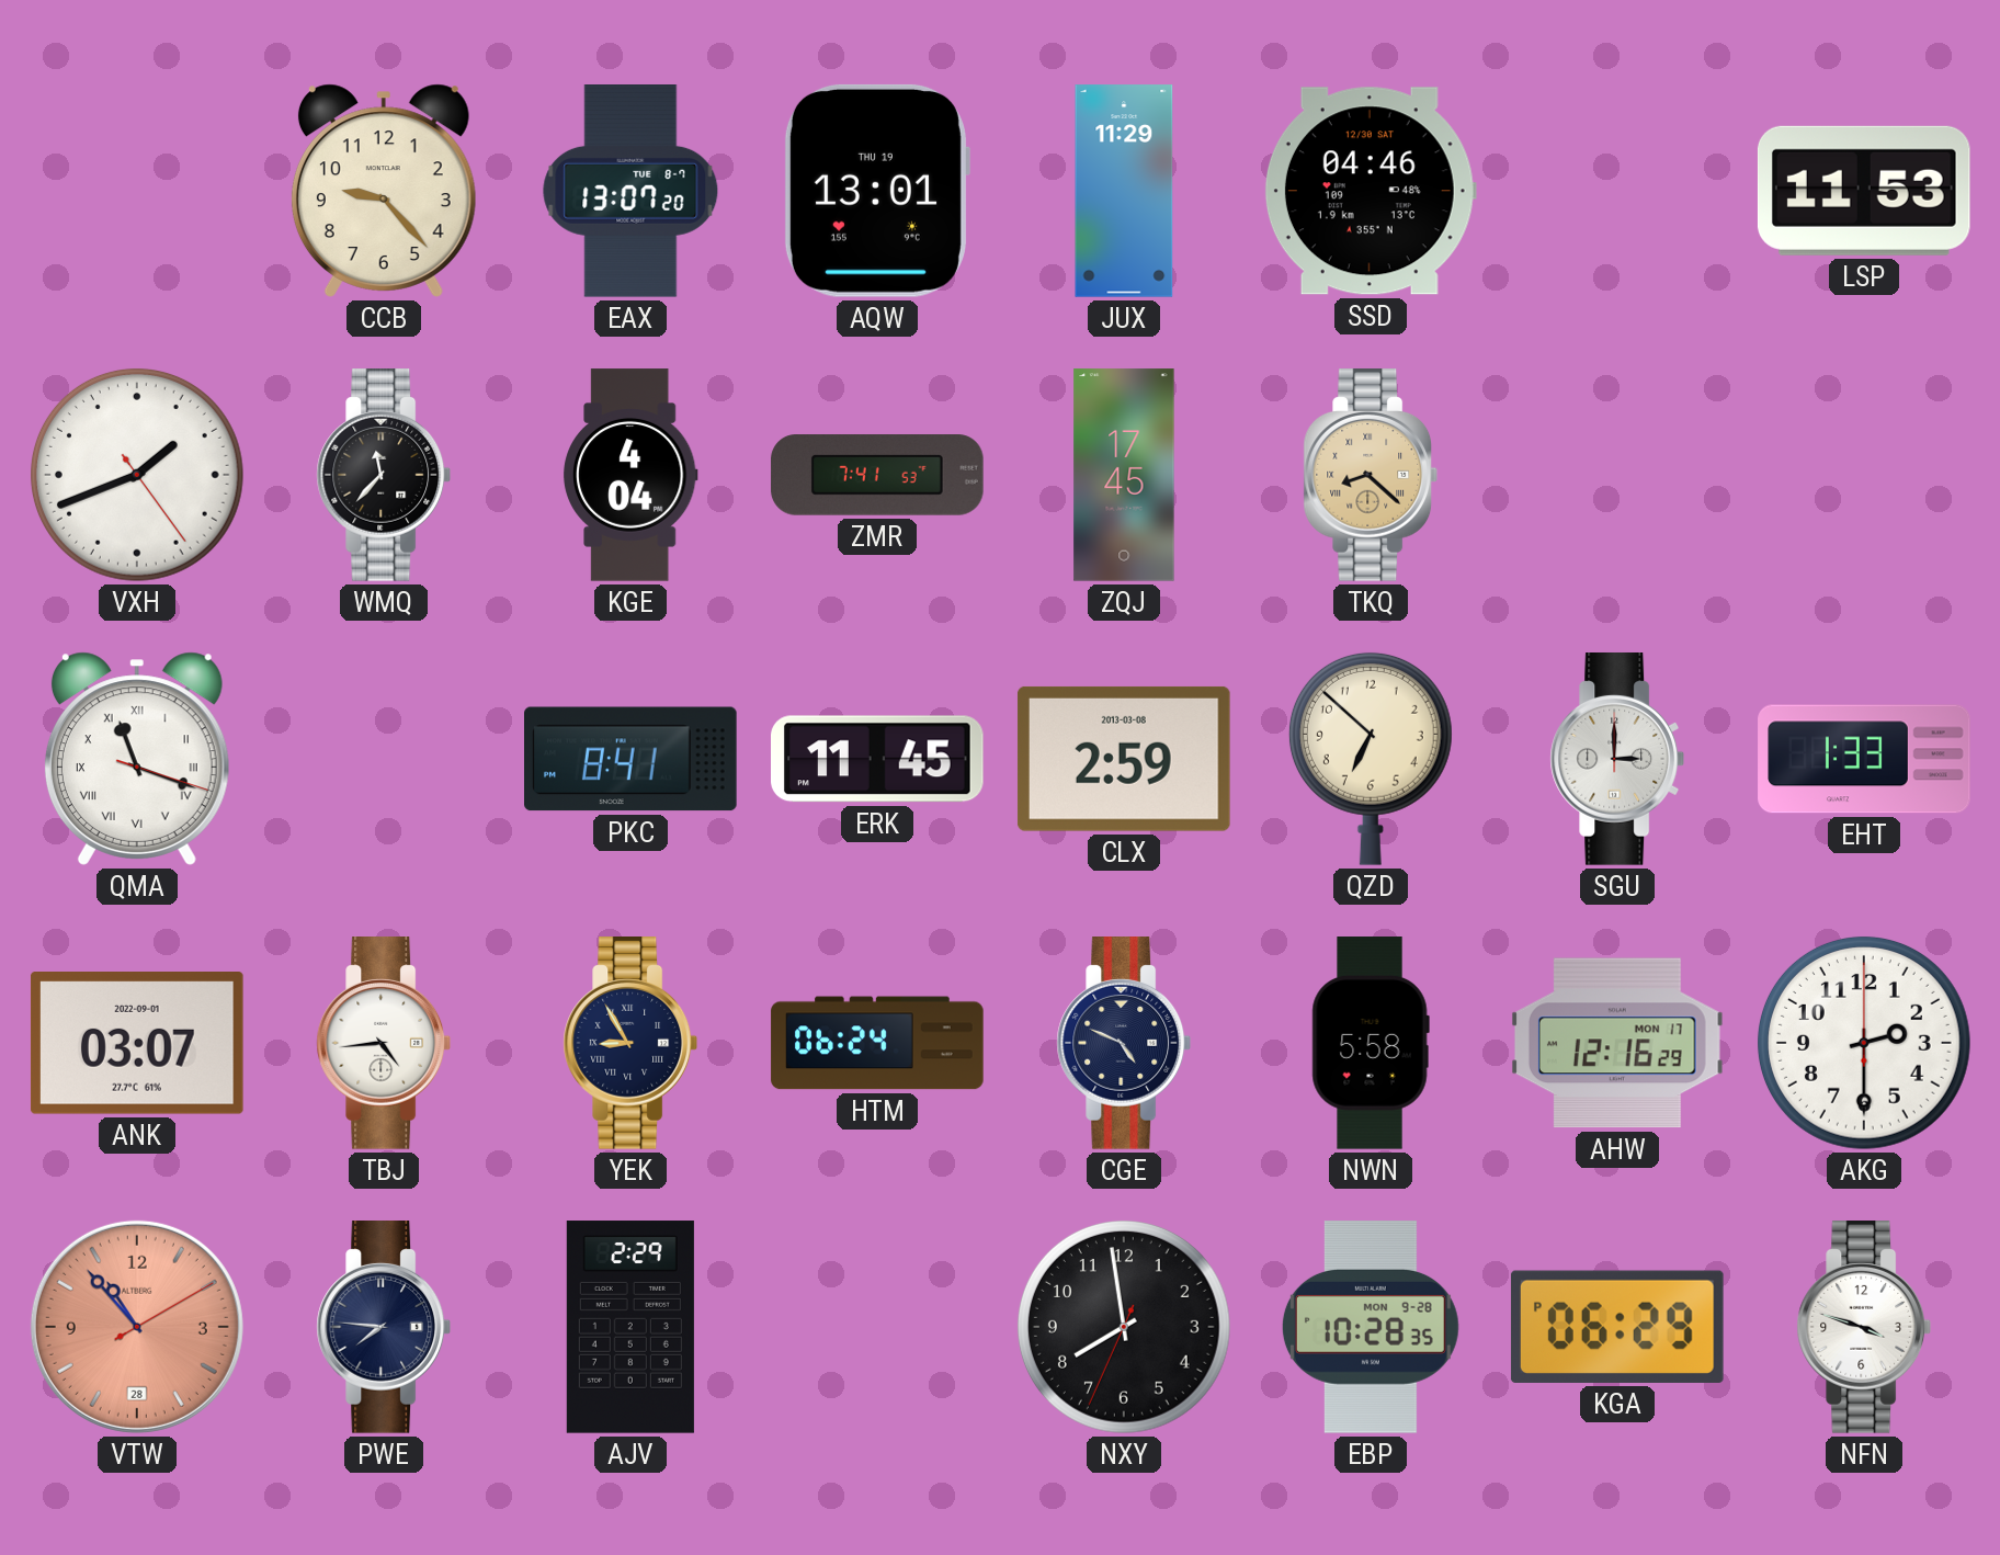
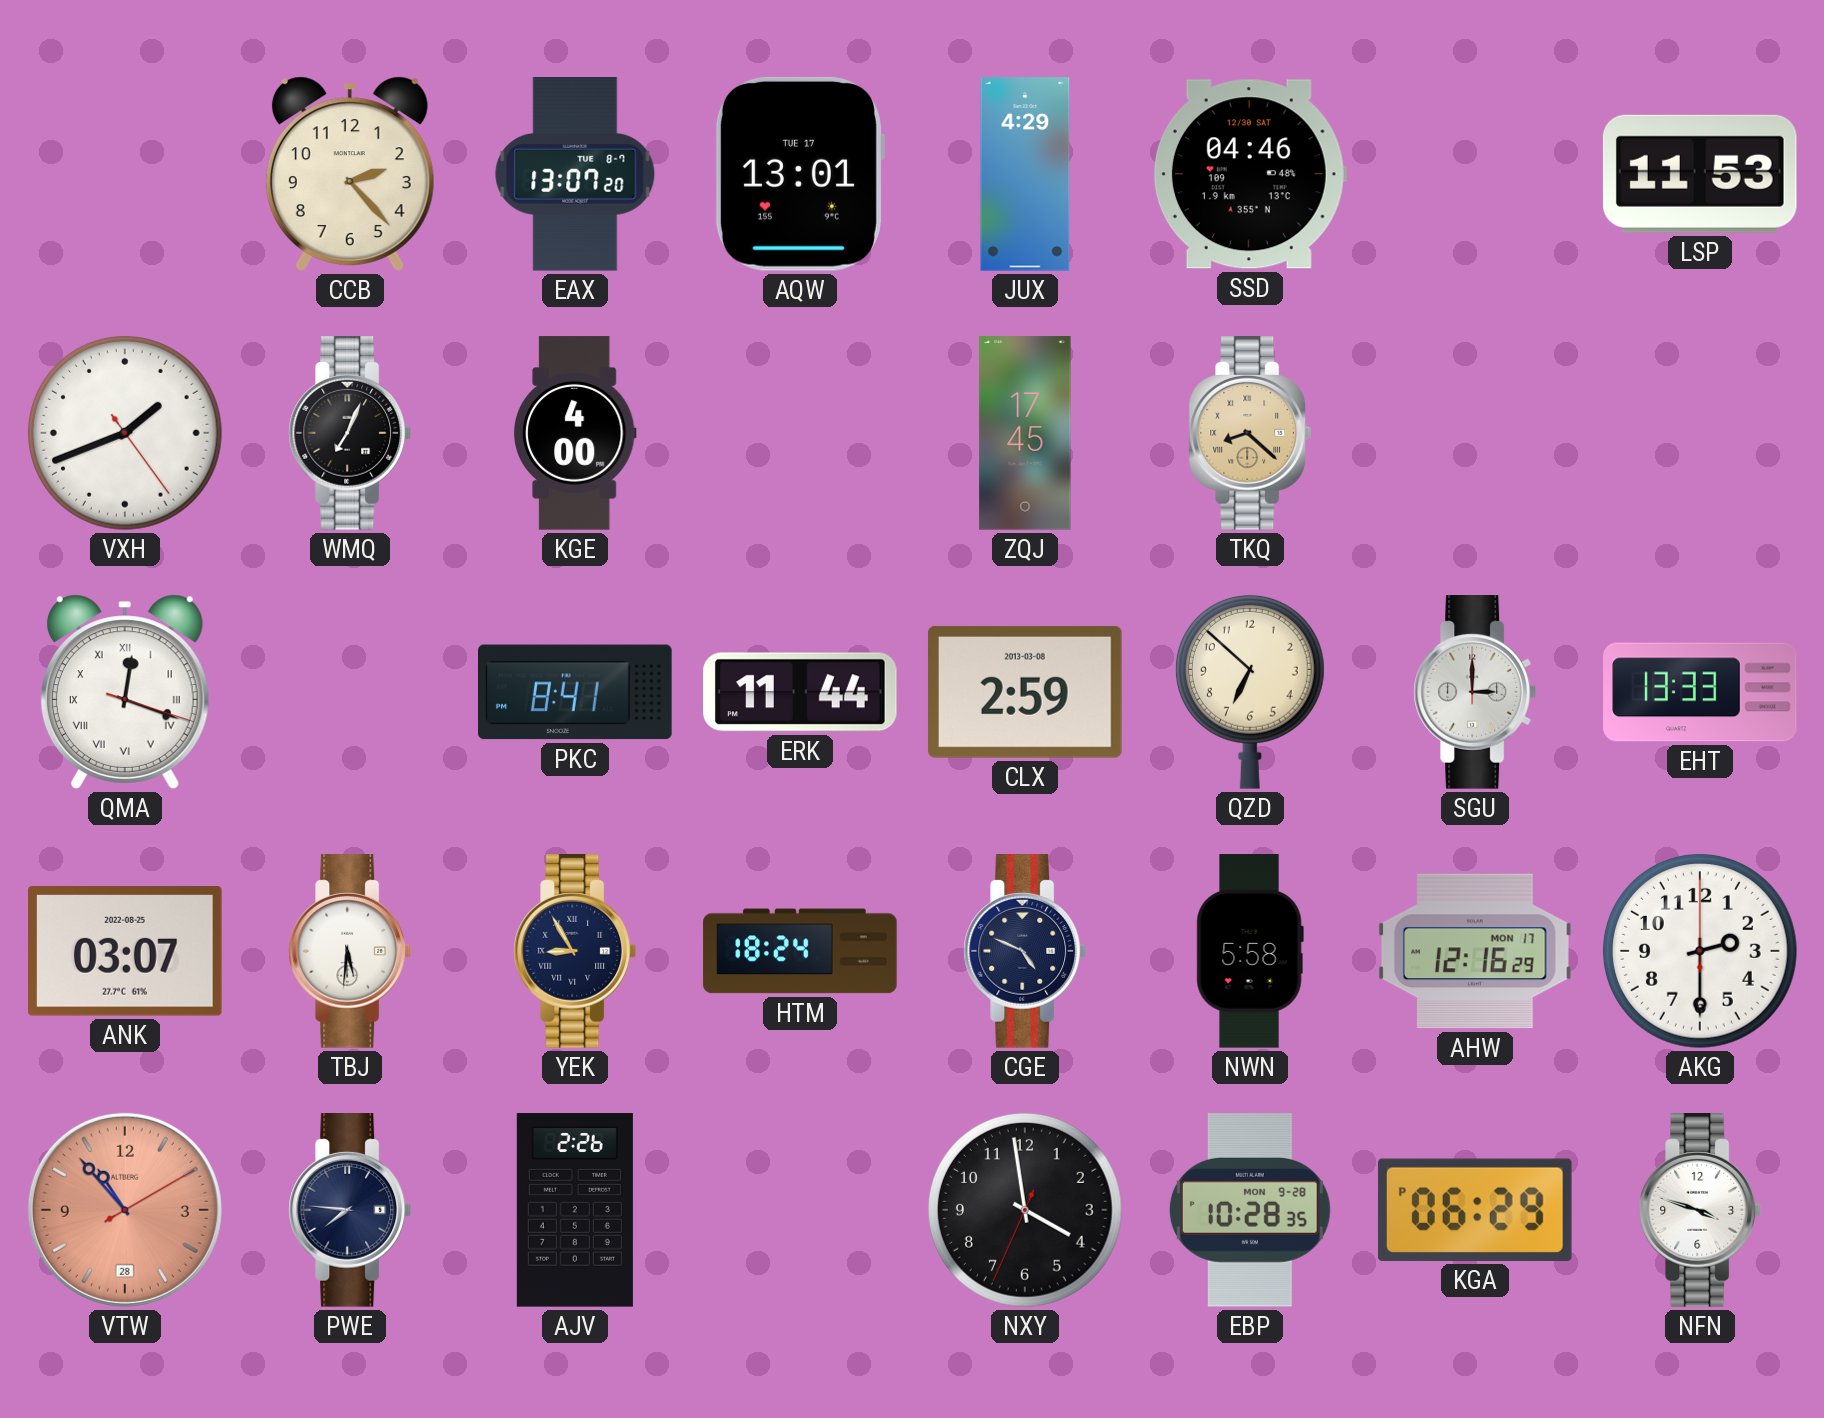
CCB: 9:23 -> 2:23
AQW date: THU 19 -> TUE 17
JUX: 11:29 -> 4:29
WMQ: 11:37 -> 7:04
KGE: 4:04 -> 4:00
ZMR: 7:41 -> none
QMA: 11:18 -> 12:18
ERK: 11:45 -> 11:44
EHT: 1:33 -> 13:33
ANK date: 2022-09-01 -> 2022-08-25
TBJ: 4:44 -> 5:31
HTM: 06:24 -> 18:24
AJV: 2:29 -> 2:26
NXY: 7:58 -> 3:58
